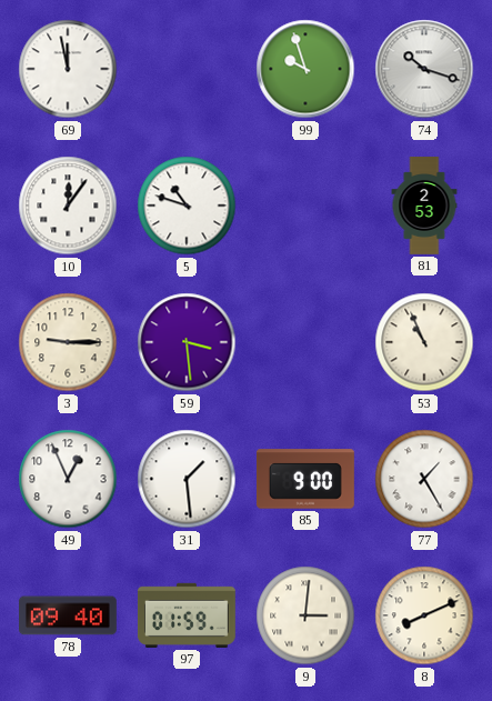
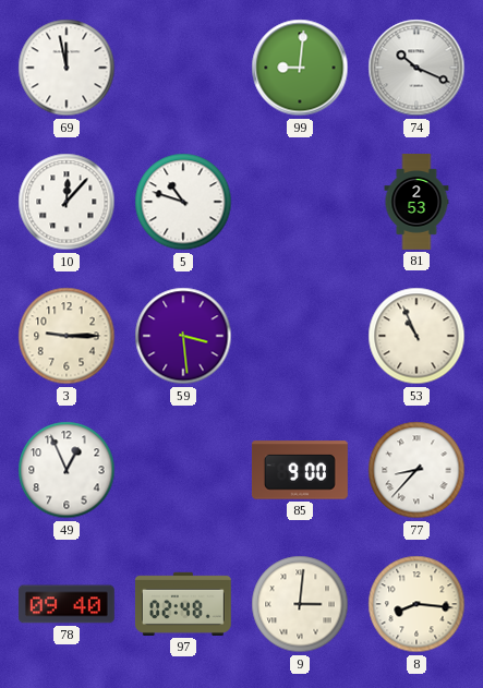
99: 9:57 -> 9:01
74: 10:18 -> 10:19
10: 12:06 -> 12:07
31: 1:29 -> none
77: 1:25 -> 8:37
97: 01:59 -> 02:48
8: 8:11 -> 8:16
